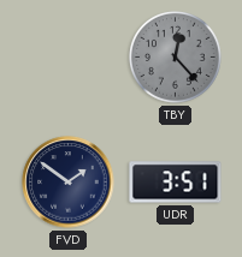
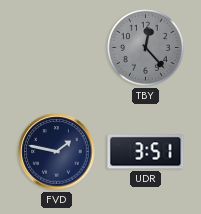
FVD: 1:51 -> 1:47
